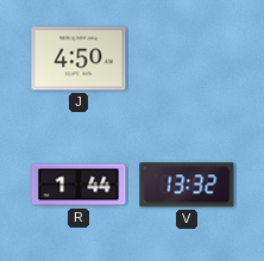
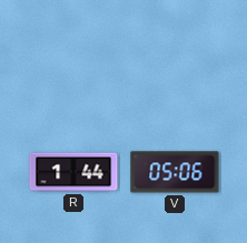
J: 4:50 -> none
V: 13:32 -> 05:06
